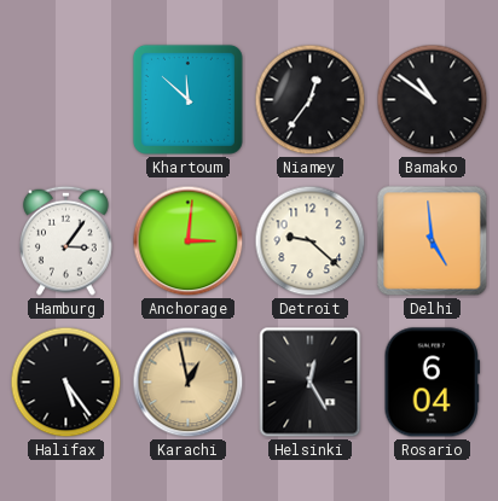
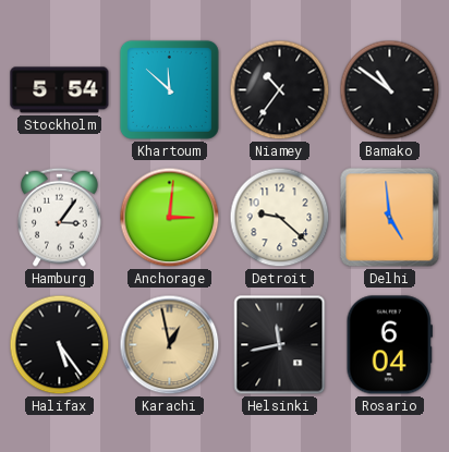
Stockholm: none -> 5:54
Niamey: 12:36 -> 10:36
Helsinki: 12:25 -> 11:43
